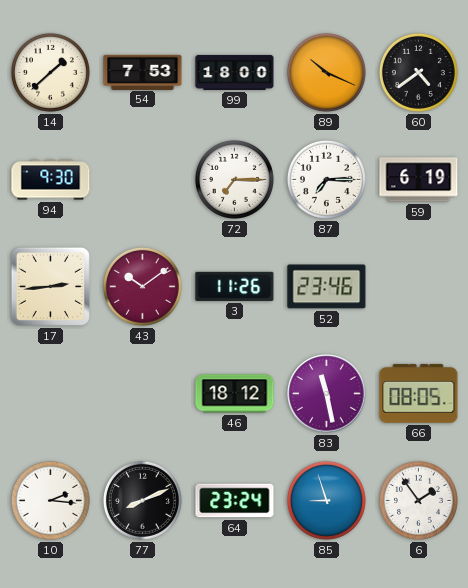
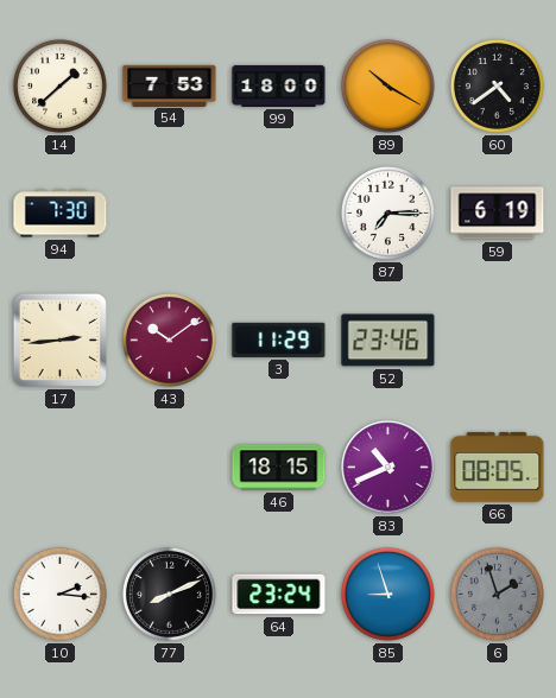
89: 10:19 -> 10:20
94: 9:30 -> 7:30
72: 7:15 -> none
3: 11:26 -> 11:29
46: 18:12 -> 18:15
83: 11:28 -> 10:41
6: 1:54 -> 1:57
6 dial: white -> grey
